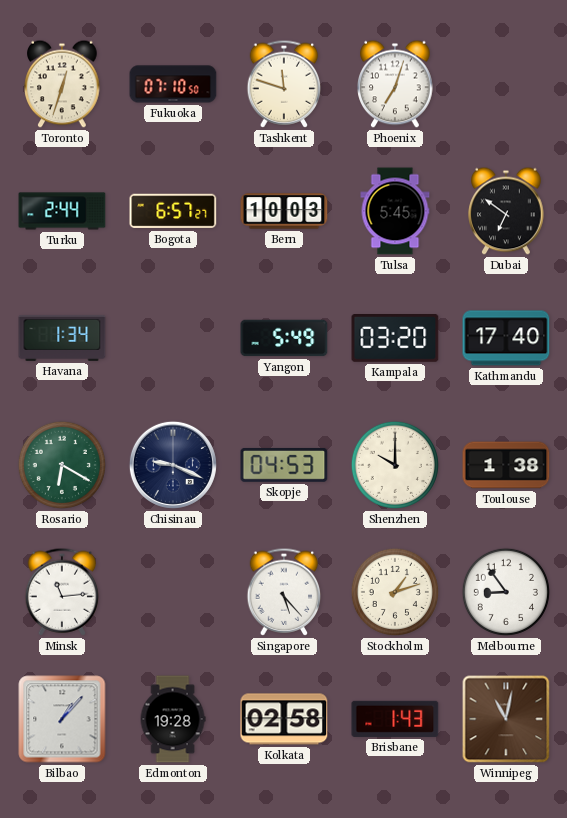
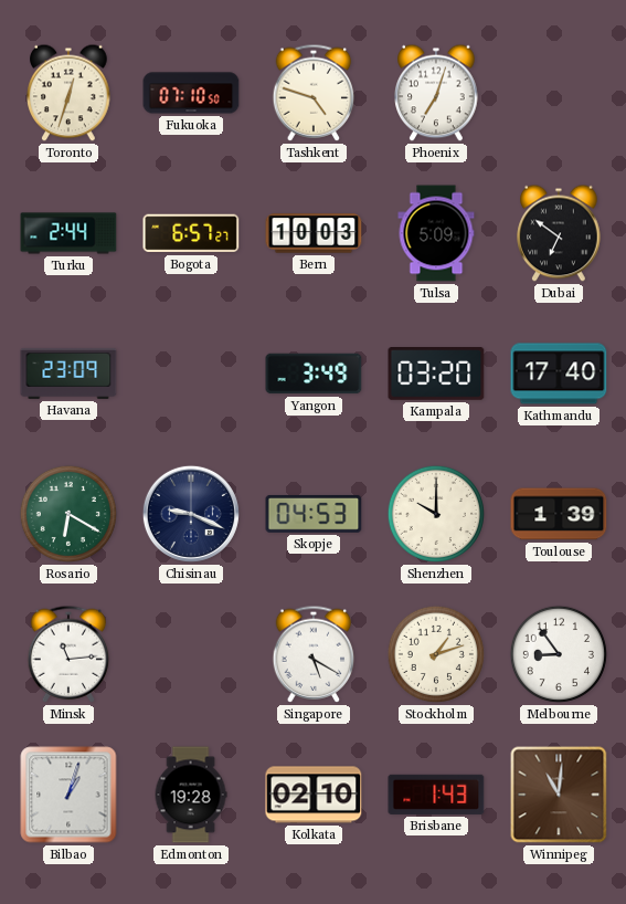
Tashkent: 11:48 -> 4:48
Tulsa: 5:45 -> 5:09
Havana: 1:34 -> 23:09
Yangon: 5:49 -> 3:49
Toulouse: 1:38 -> 1:39
Singapore: 5:23 -> 5:20
Bilbao: 1:07 -> 1:03
Kolkata: 02:58 -> 02:10
Winnipeg: 11:02 -> 11:01
